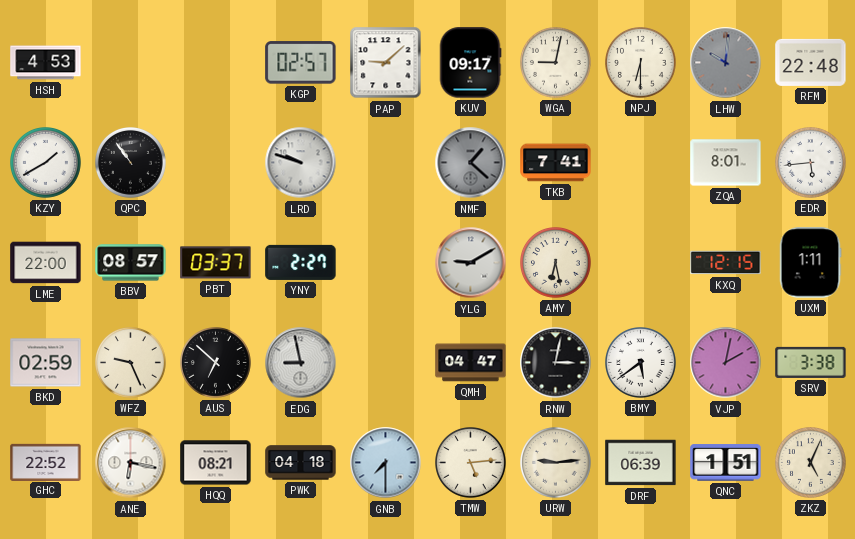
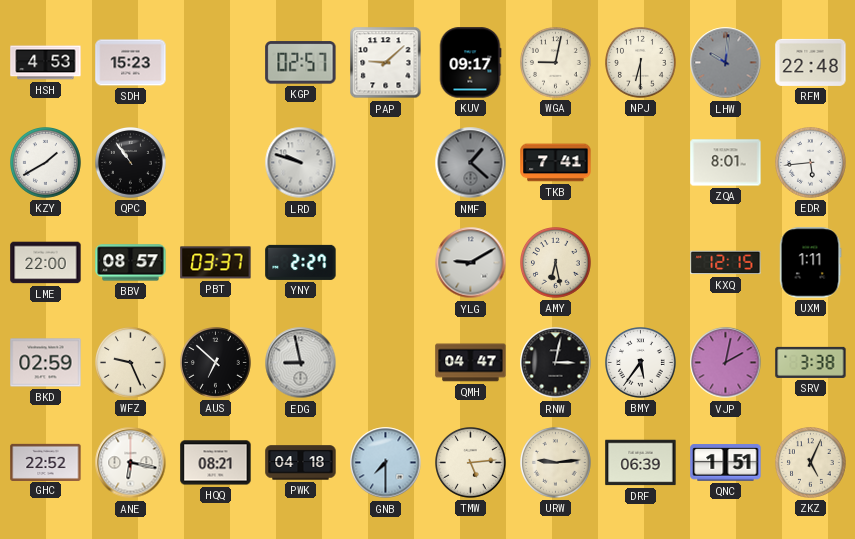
SDH: none -> 15:23
BMY: 5:39 -> 5:36
